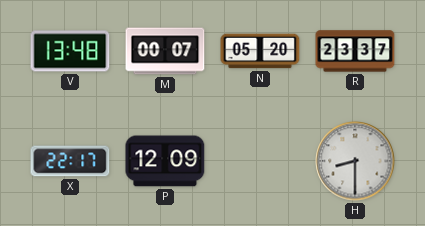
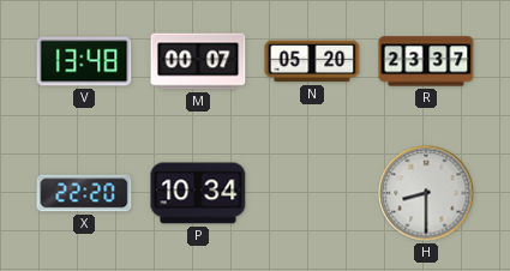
X: 22:17 -> 22:20
P: 12:09 -> 10:34
